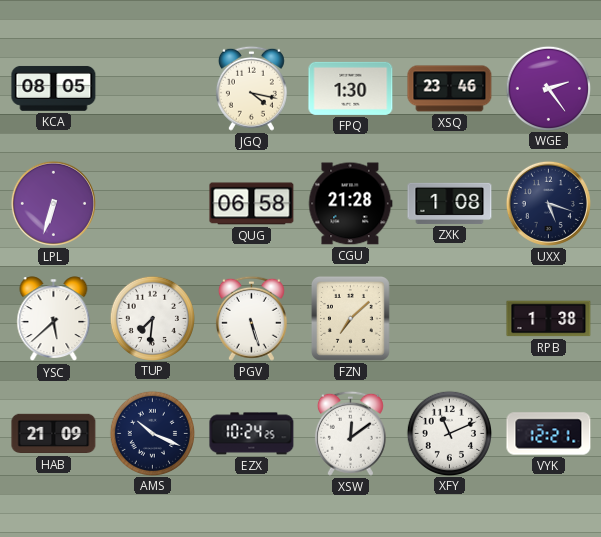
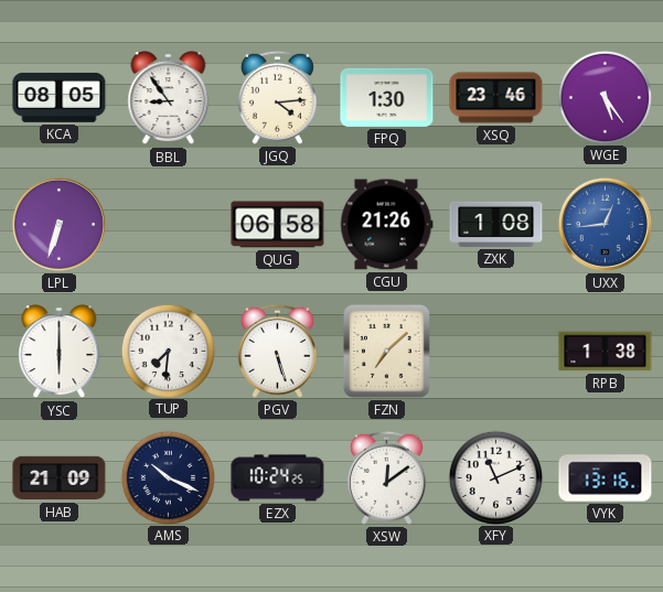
BBL: none -> 8:54
JGQ: 4:17 -> 4:14
WGE: 2:24 -> 5:24
CGU: 21:28 -> 21:26
UXX: 5:18 -> 12:44
UXX dial: navy -> blue
YSC: 5:38 -> 6:00
VYK: 12:21 -> 13:16
